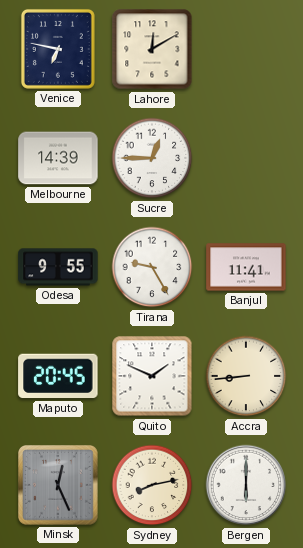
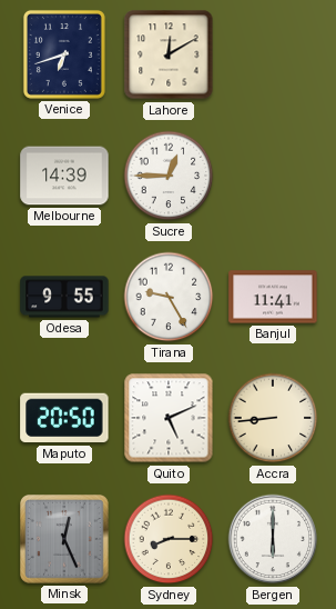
Venice: 6:47 -> 6:42
Maputo: 20:45 -> 20:50
Quito: 1:49 -> 5:11
Sydney: 8:13 -> 8:15
